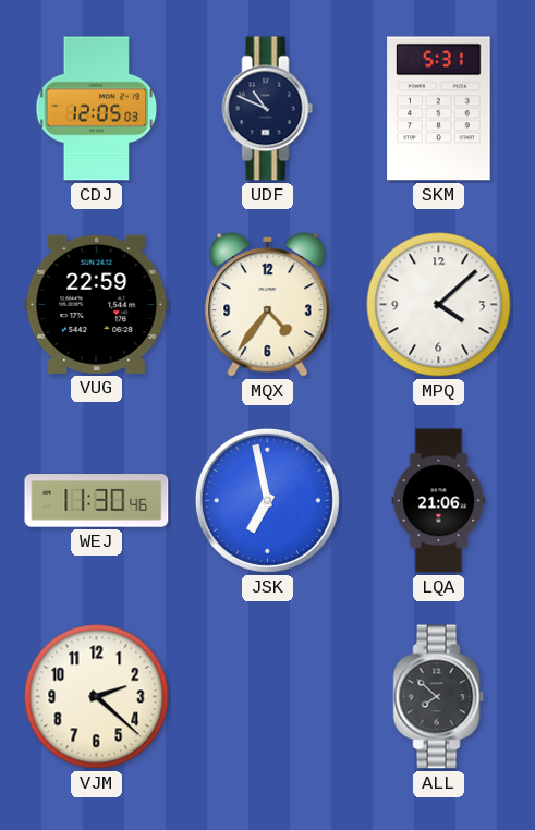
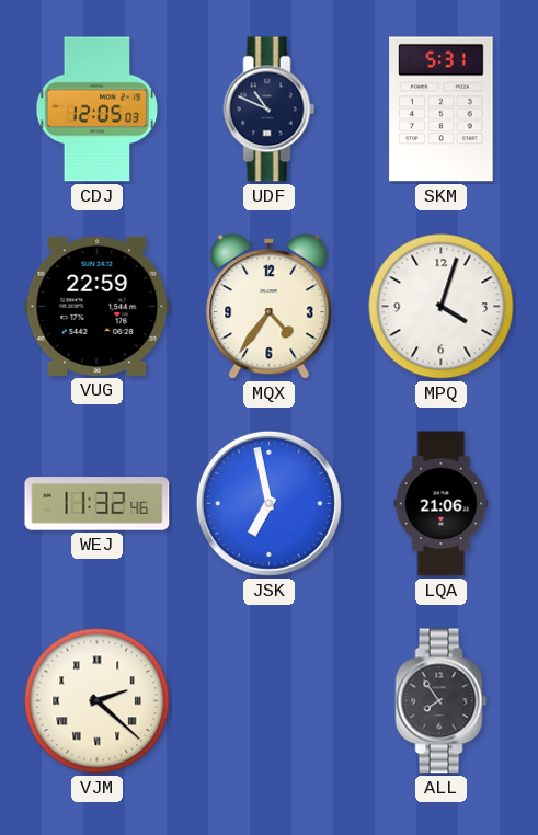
MPQ: 4:08 -> 4:03
WEJ: 11:30 -> 11:32
VJM numerals: Arabic -> Roman
ALL: 7:52 -> 7:54
